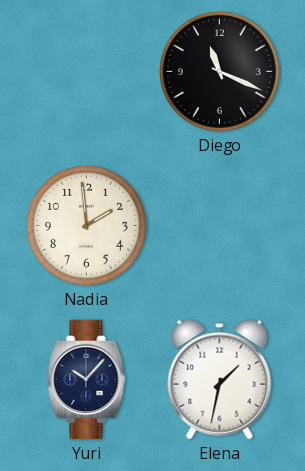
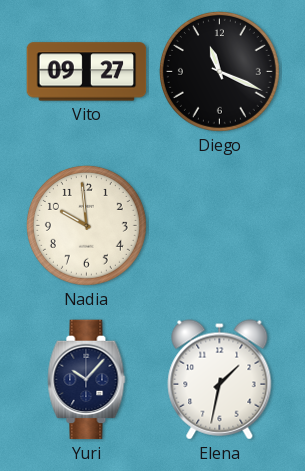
Vito: none -> 09:27
Nadia: 1:59 -> 9:59
